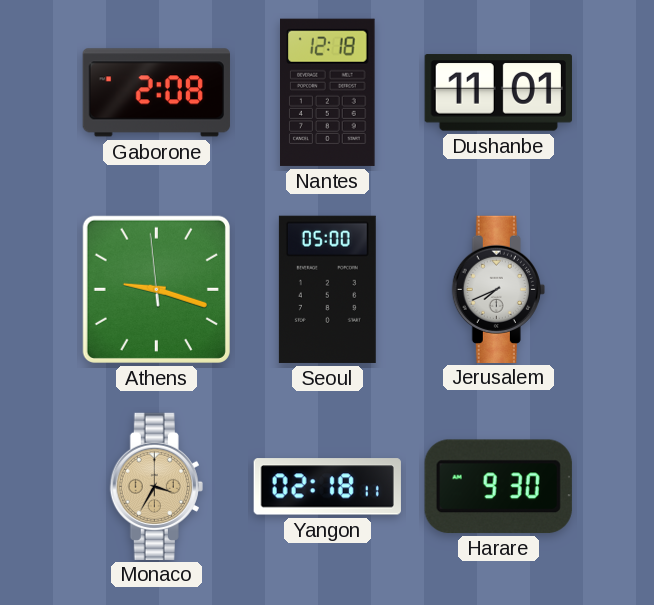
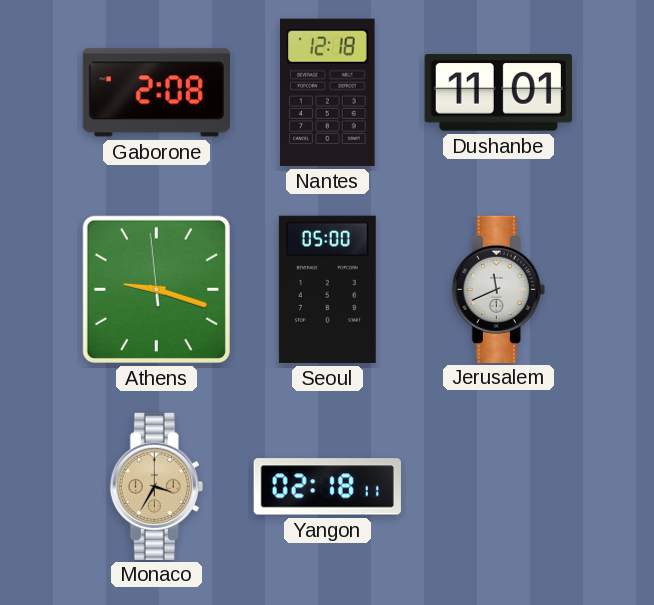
Jerusalem: 7:41 -> 11:41
Harare: 9:30 -> none
